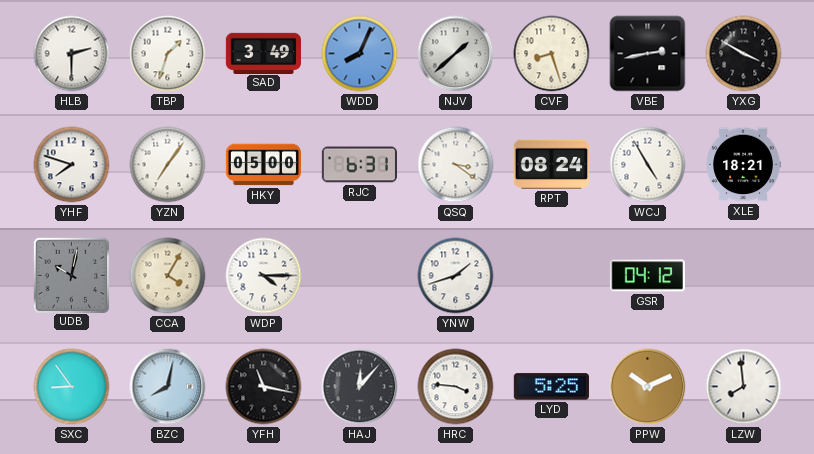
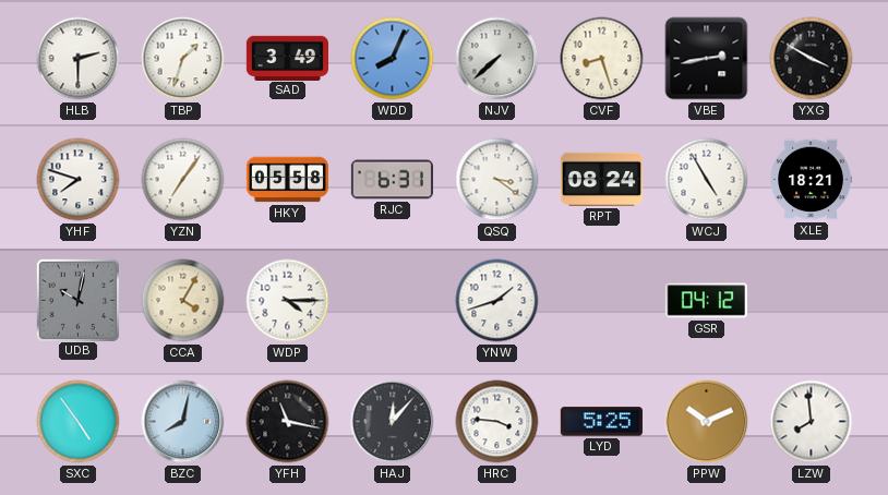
NJV: 1:38 -> 7:38
HKY: 05:00 -> 05:58
SXC: 8:54 -> 4:54
